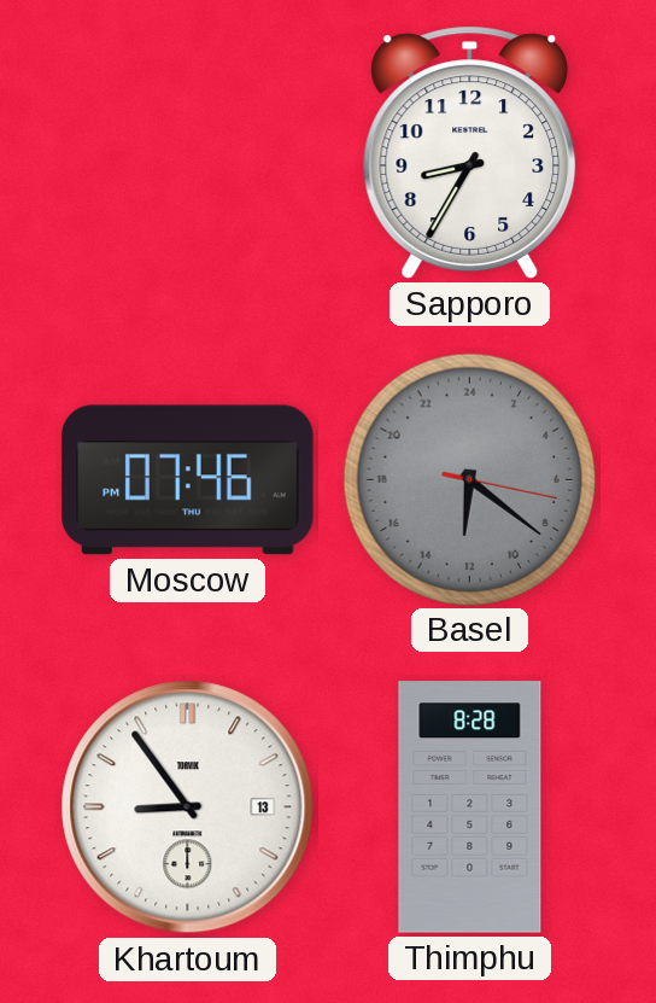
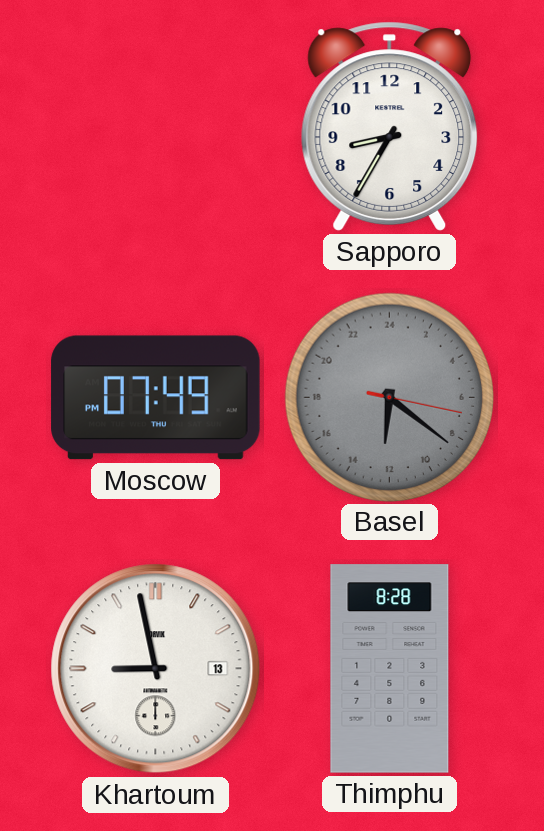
Moscow: 07:46 -> 07:49
Khartoum: 8:54 -> 8:58
